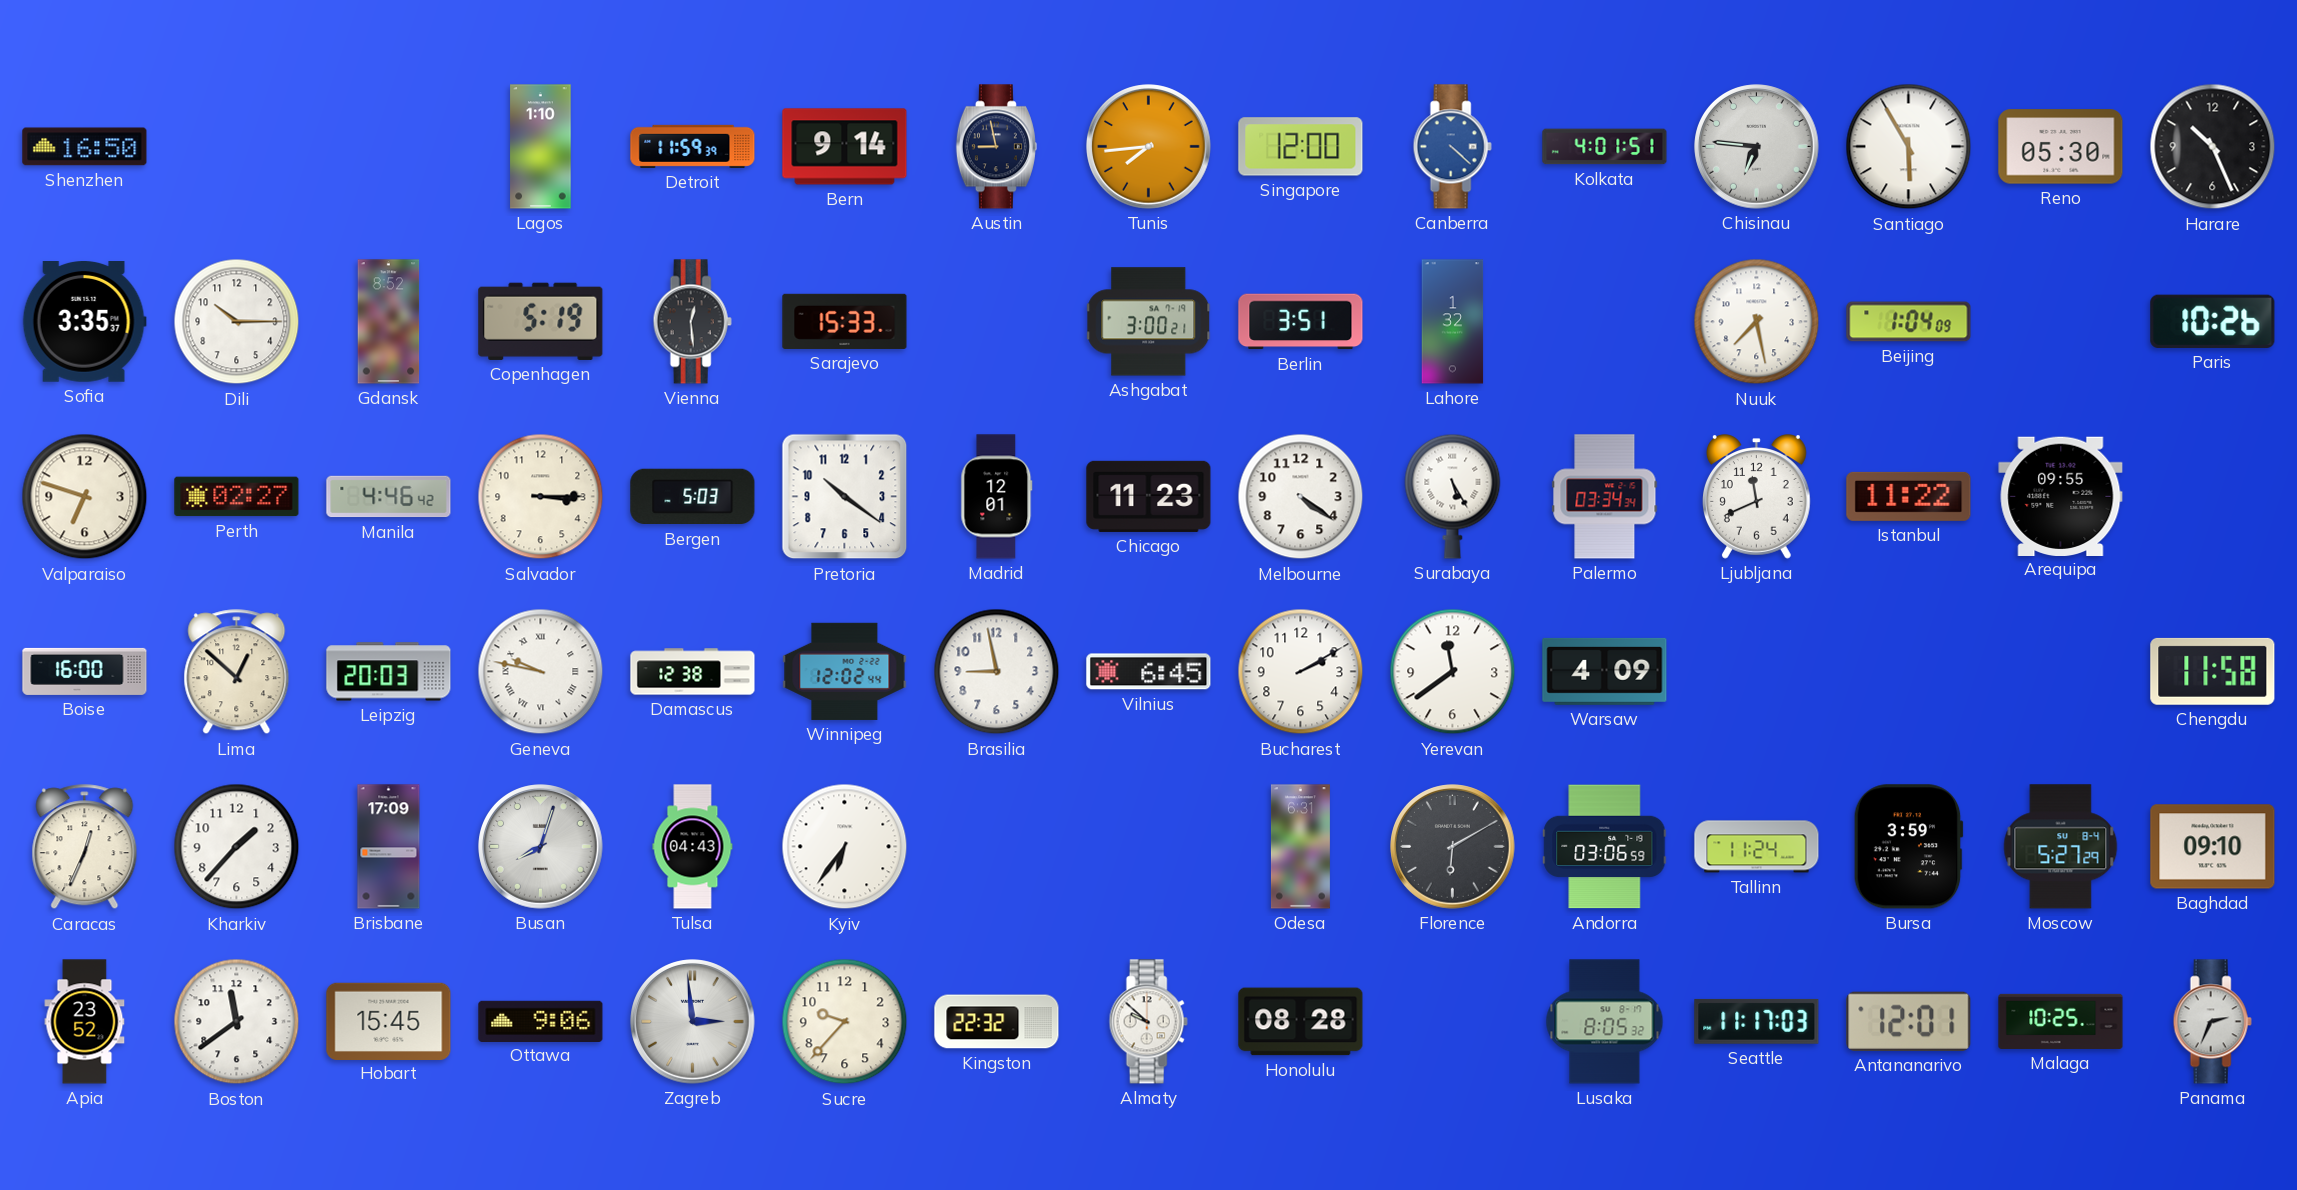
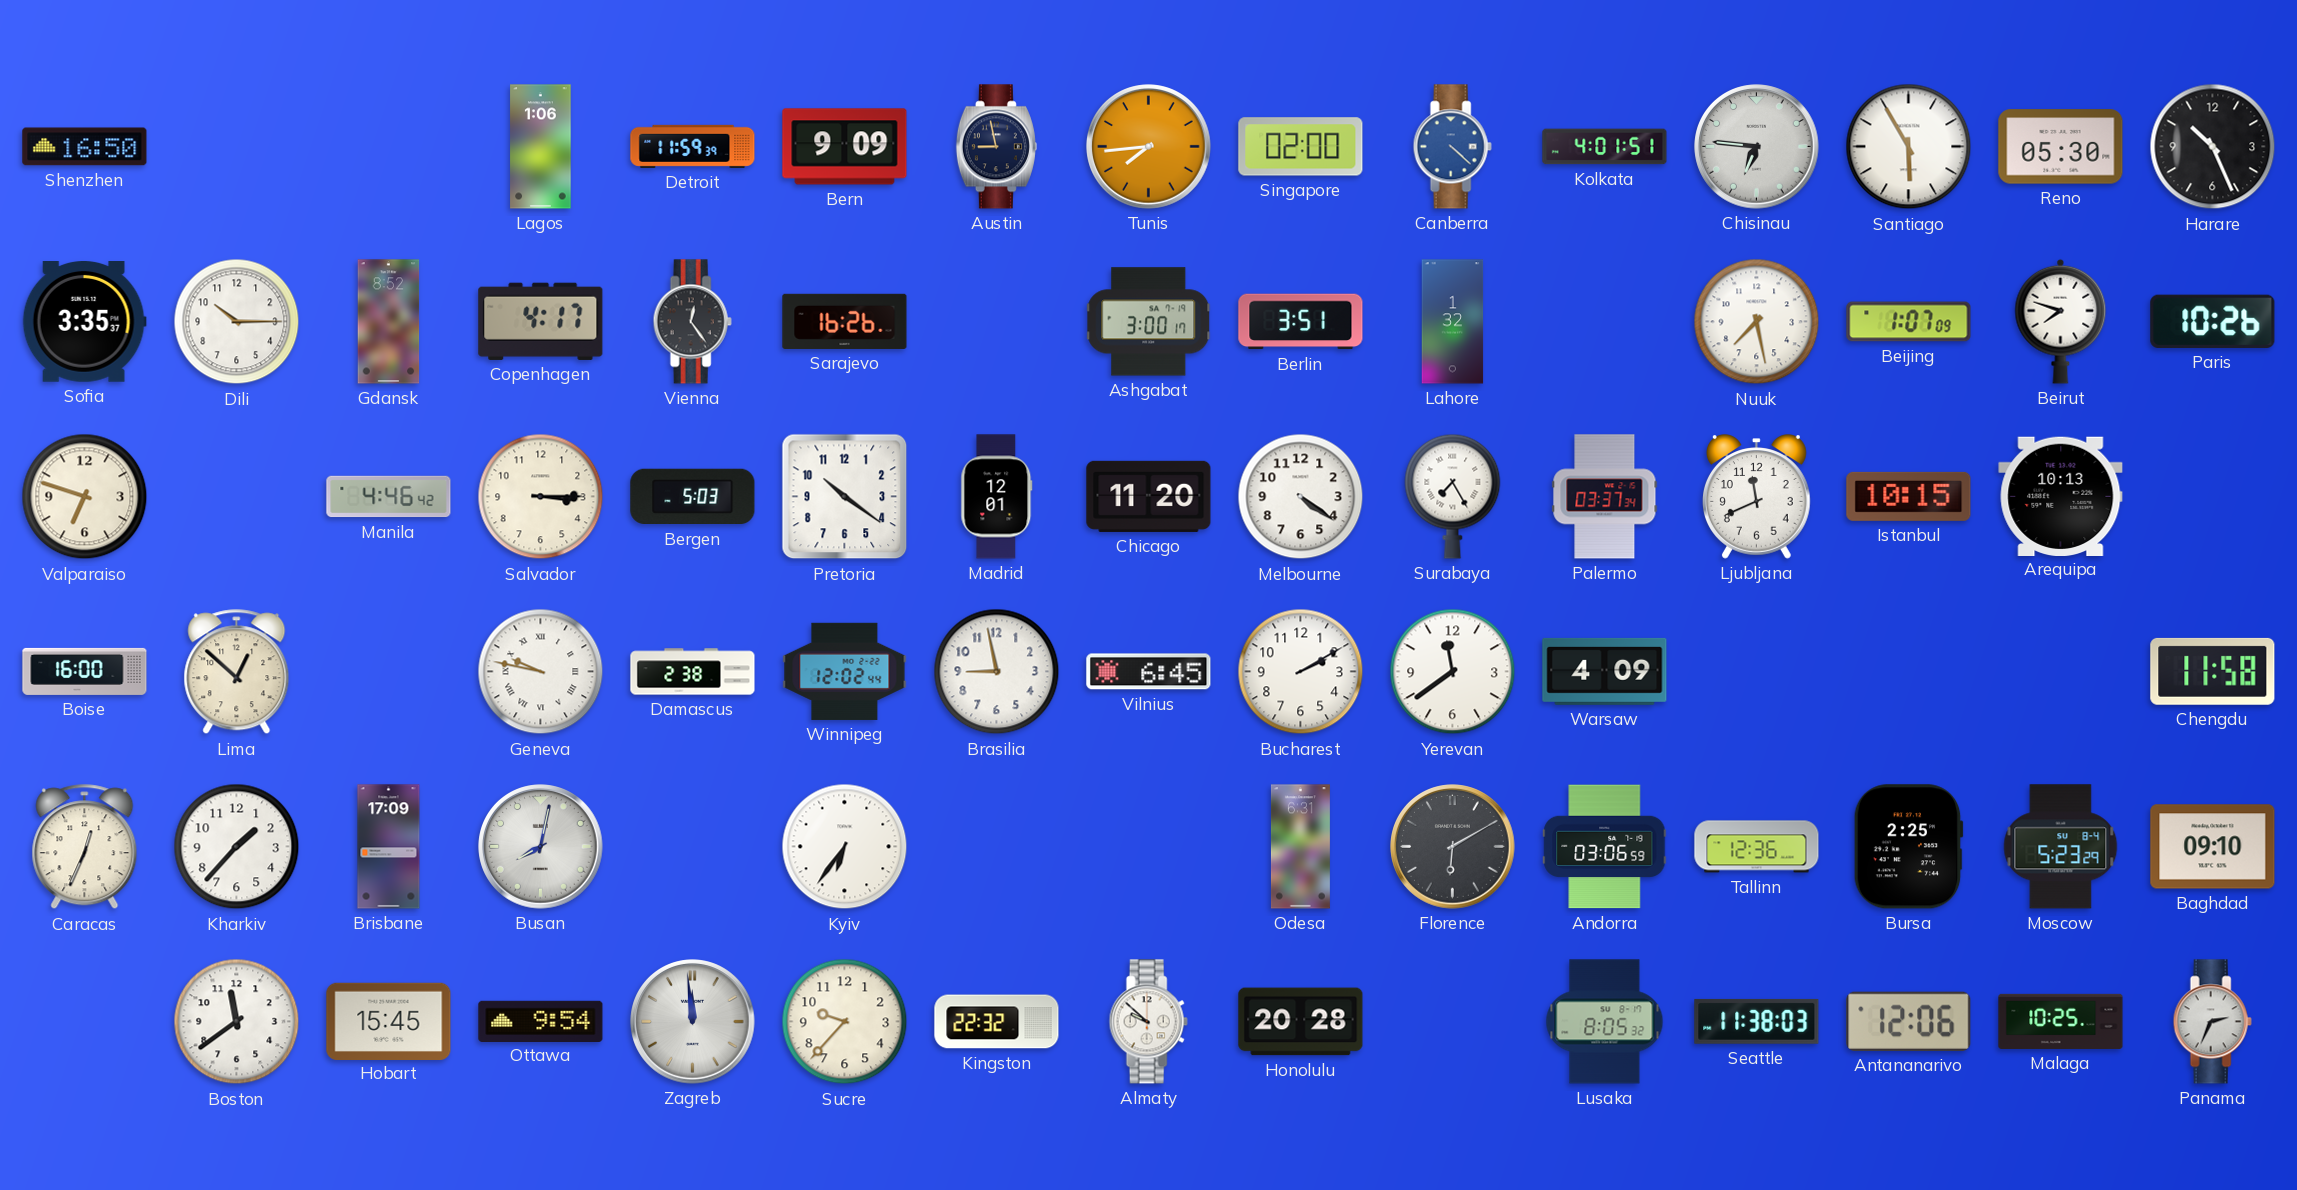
Lagos: 1:10 -> 1:06
Bern: 9:14 -> 9:09
Singapore: 12:00 -> 02:00
Copenhagen: 5:19 -> 4:17
Vienna: 12:29 -> 12:24
Sarajevo: 15:33 -> 16:26
Ashgabat: 3:00:21 -> 3:00:17
Beijing: 1:04 -> 1:07
Beirut: none -> 7:48
Perth: 02:27 -> none
Chicago: 11:23 -> 11:20
Surabaya: 5:25 -> 7:25
Palermo: 03:34 -> 03:37
Istanbul: 11:22 -> 10:15
Arequipa: 09:55 -> 10:13
Leipzig: 20:03 -> none
Damascus: 12:38 -> 2:38
Busan: 8:03 -> 8:02
Tulsa: 04:43 -> none
Tallinn: 11:24 -> 12:36
Bursa: 3:59 -> 2:25
Moscow: 5:27 -> 5:23
Apia: 23:52 -> none
Ottawa: 9:06 -> 9:54
Zagreb: 2:59 -> 11:59
Honolulu: 08:28 -> 20:28
Seattle: 11:17 -> 11:38
Antananarivo: 12:01 -> 12:06
